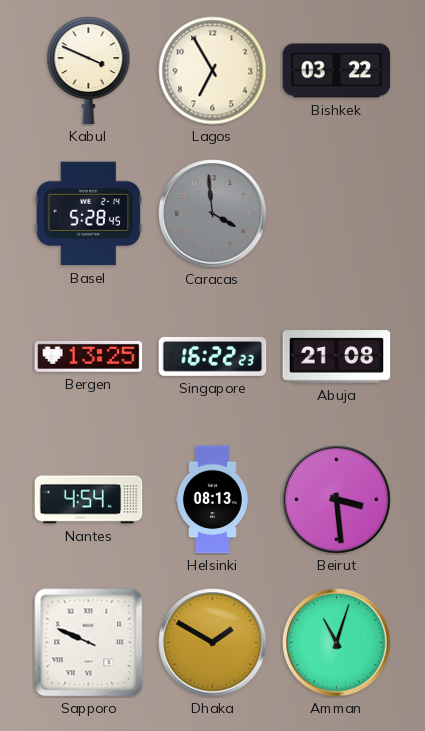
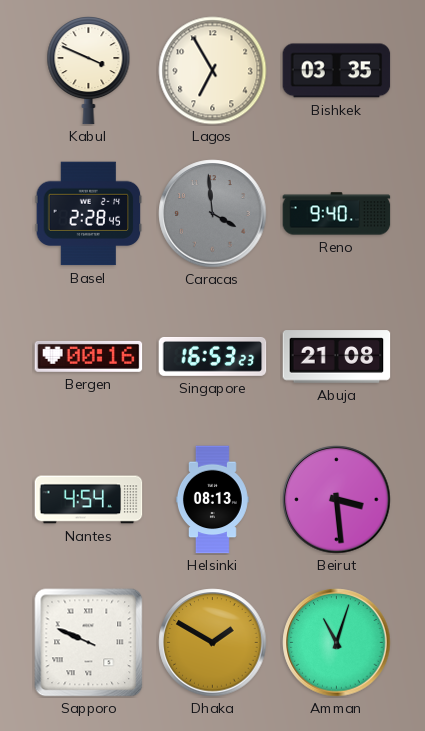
Bishkek: 03:22 -> 03:35
Basel: 5:28 -> 2:28
Reno: none -> 9:40
Bergen: 13:25 -> 00:16
Singapore: 16:22 -> 16:53
